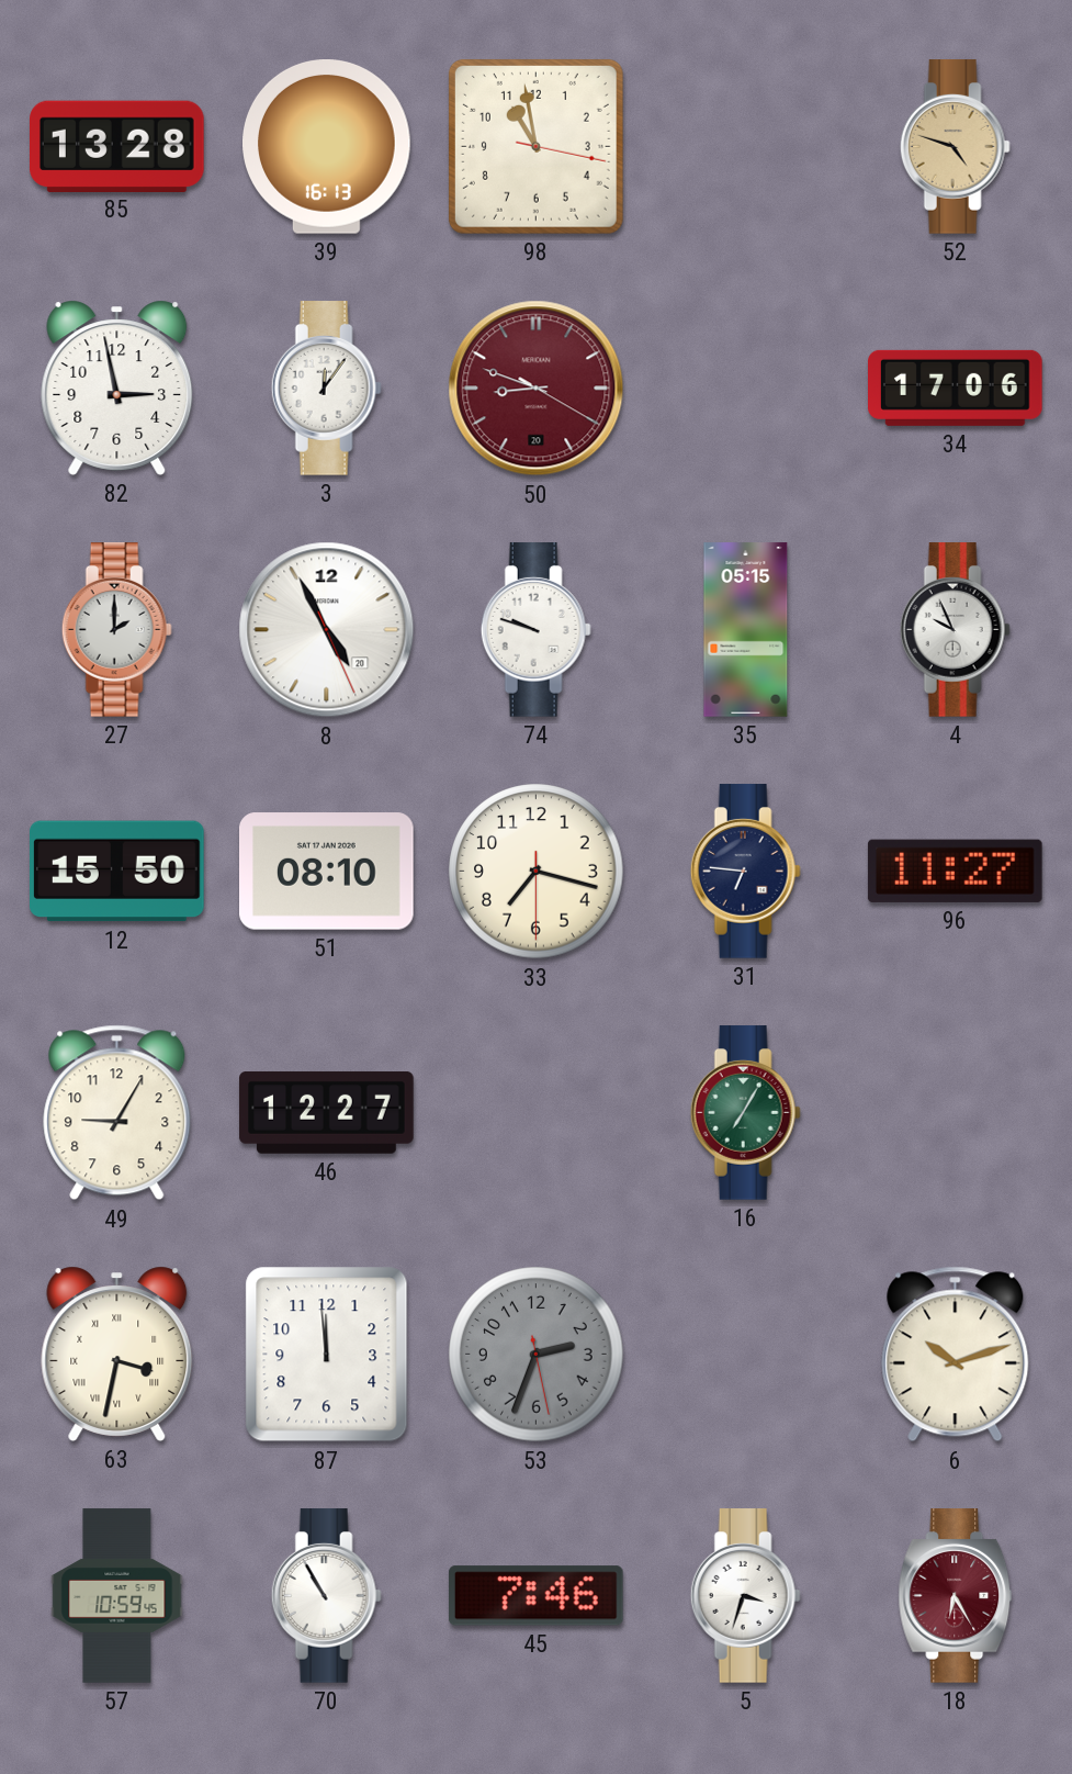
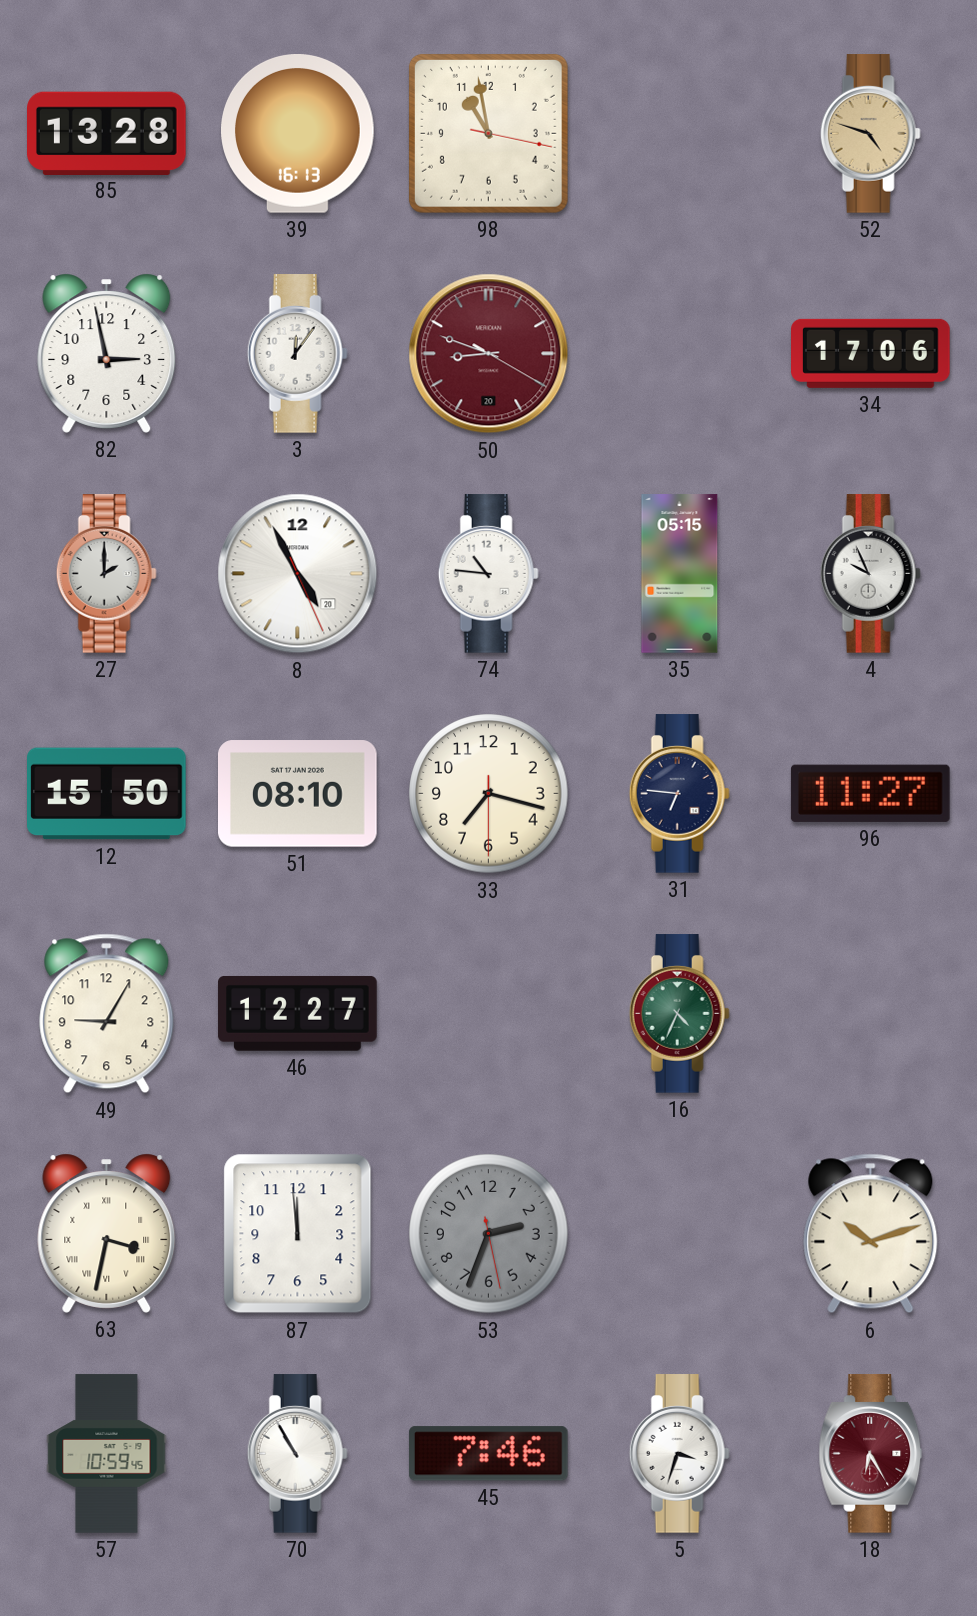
74: 9:48 -> 10:46
16: 7:05 -> 4:34
